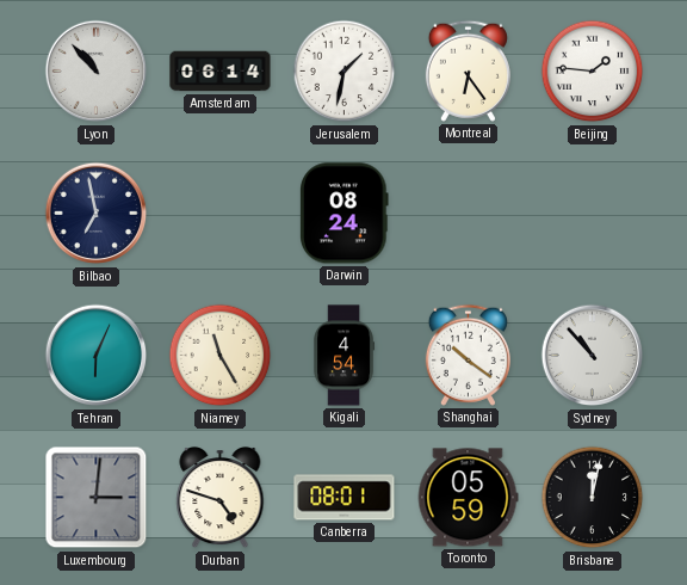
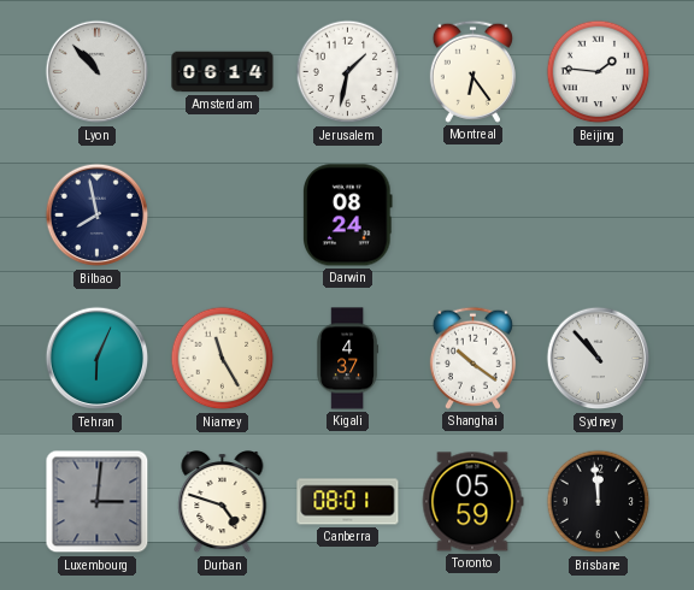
Bilbao: 6:58 -> 7:58
Kigali: 4:54 -> 4:37
Brisbane: 12:02 -> 11:59
